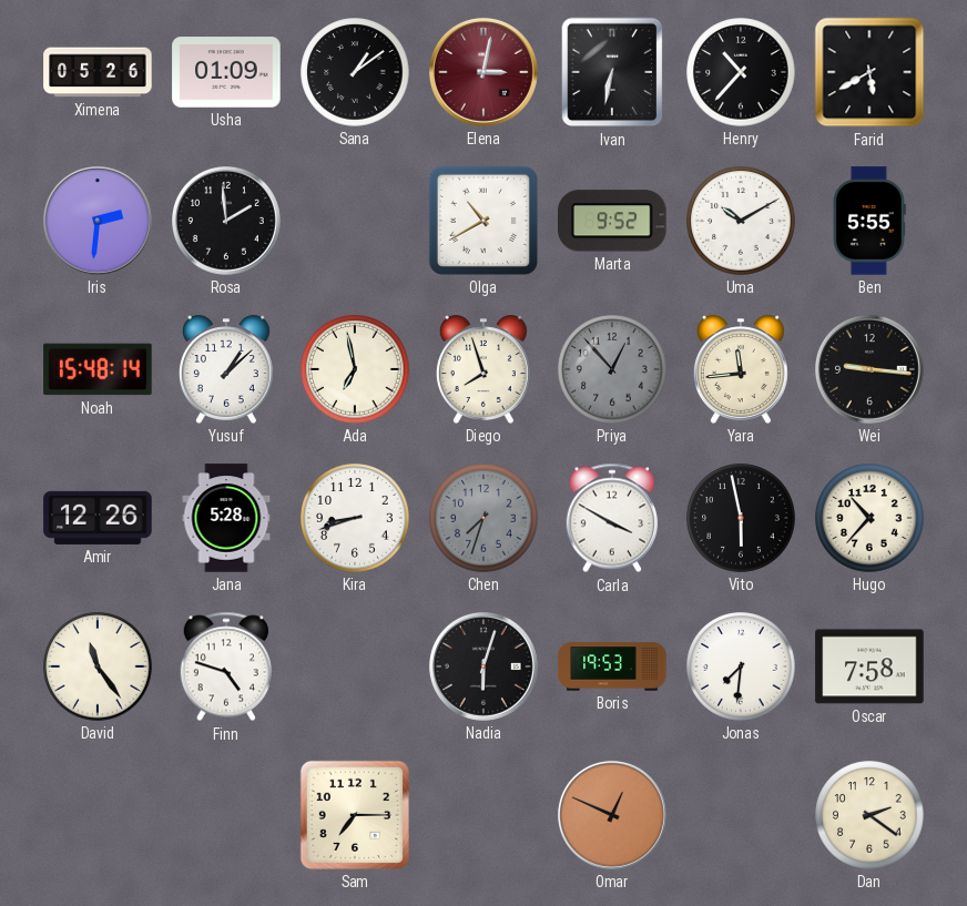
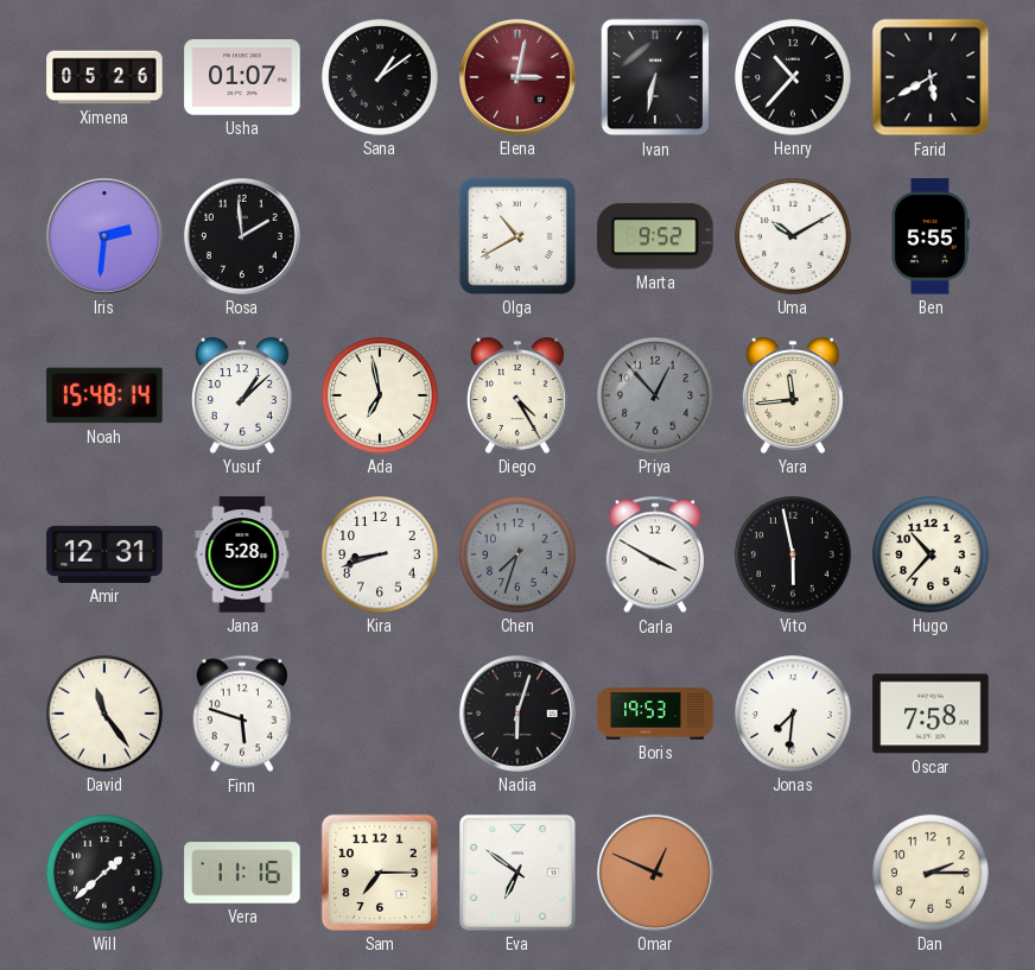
Usha: 01:09 -> 01:07
Diego: 7:57 -> 4:25
Wei: 9:16 -> none
Amir: 12:26 -> 12:31
Finn: 4:48 -> 5:48
Will: none -> 1:38
Vera: none -> 11:16
Eva: none -> 6:51
Dan: 2:21 -> 2:15
